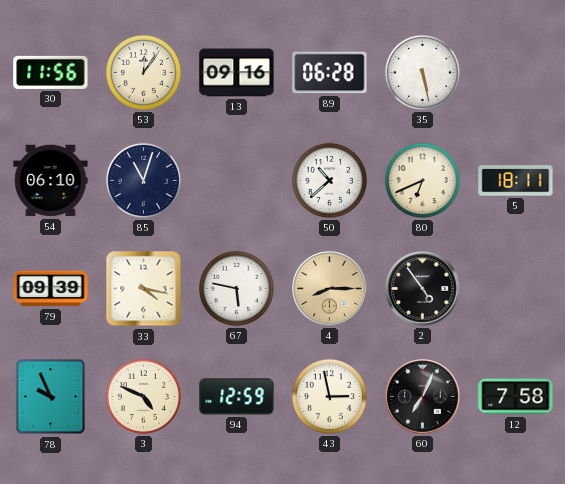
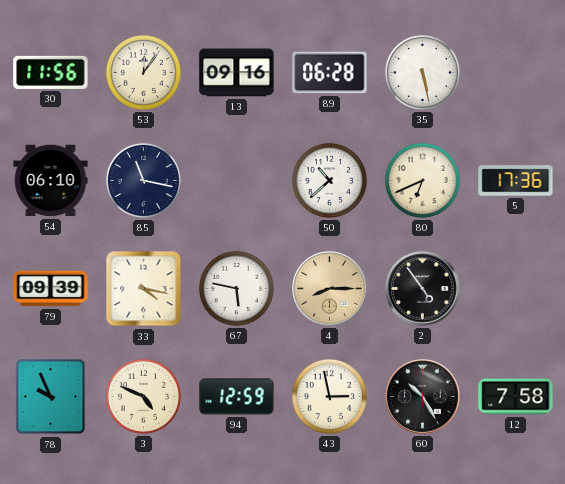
85: 11:03 -> 11:17
5: 18:11 -> 17:36
60: 7:04 -> 10:25
